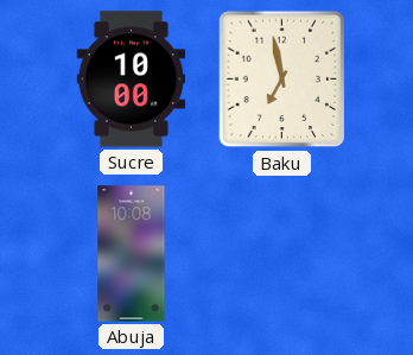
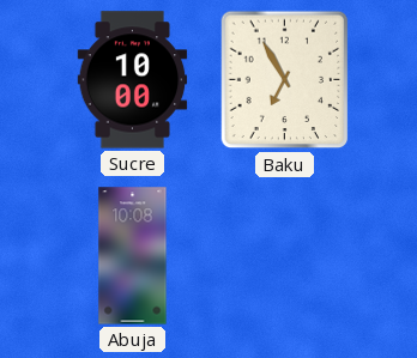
Baku: 6:58 -> 6:55
